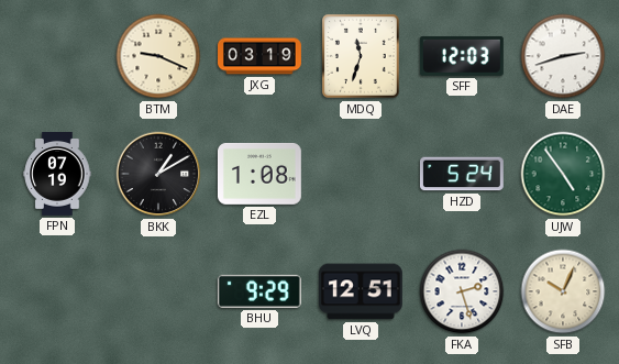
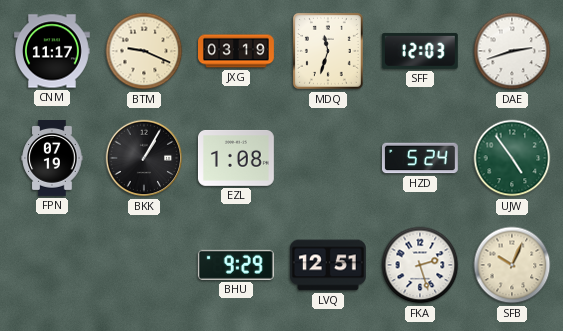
CNM: none -> 11:17
BKK: 1:10 -> 1:05
